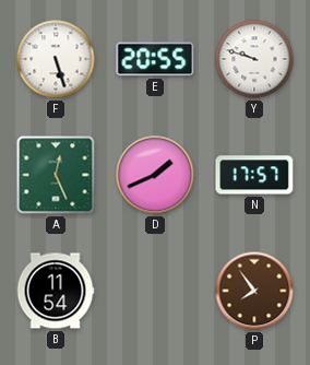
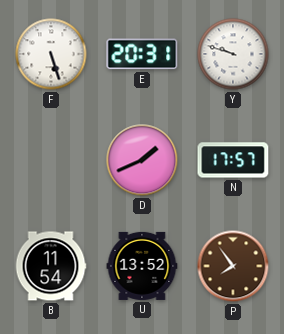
E: 20:55 -> 20:31
A: 12:26 -> none
U: none -> 13:52
